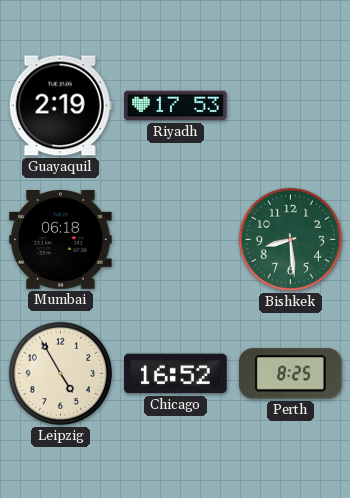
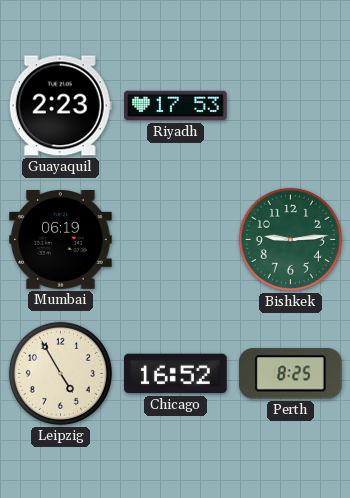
Guayaquil: 2:19 -> 2:23
Mumbai: 06:18 -> 06:19
Bishkek: 8:29 -> 9:14
